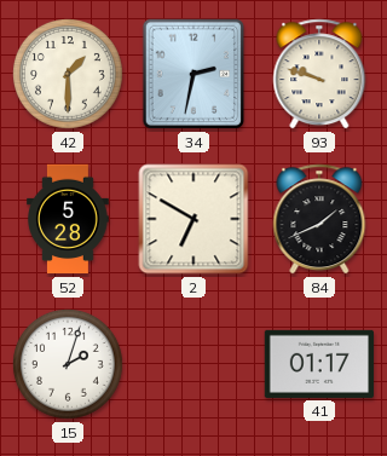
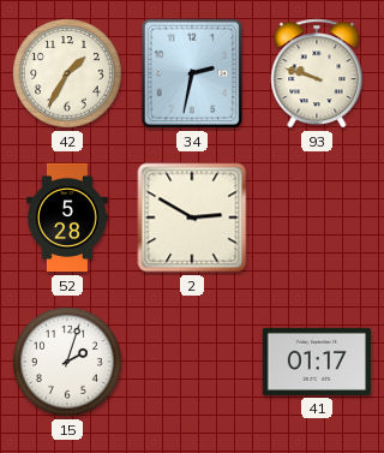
42: 1:30 -> 1:35
2: 6:50 -> 2:50
84: 1:41 -> none
